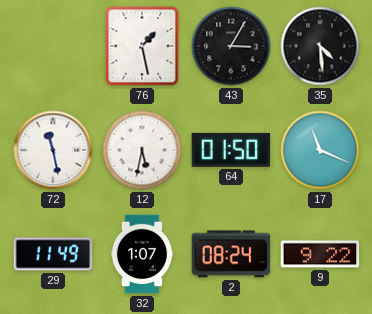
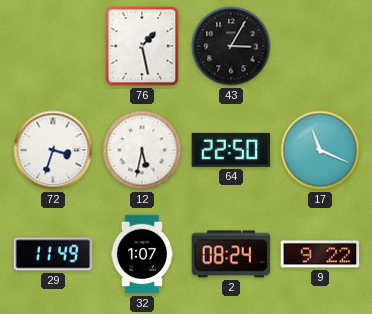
35: 4:29 -> none
72: 11:28 -> 3:33
64: 01:50 -> 22:50
